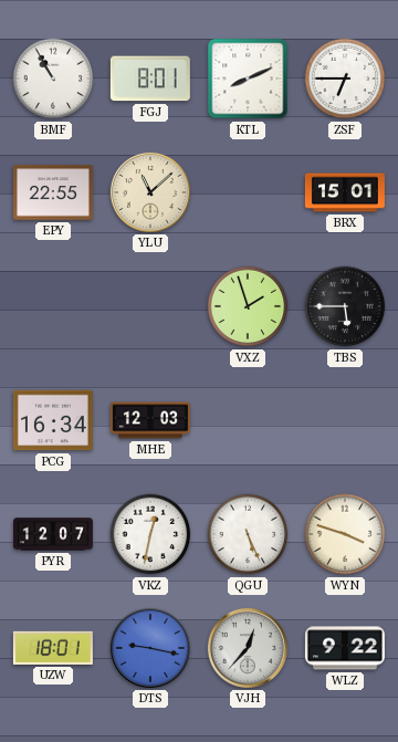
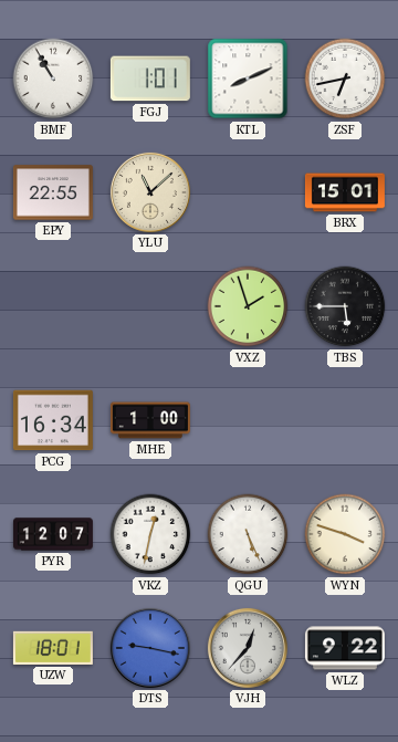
FGJ: 8:01 -> 1:01
ZSF: 6:45 -> 6:43
MHE: 12:03 -> 1:00
